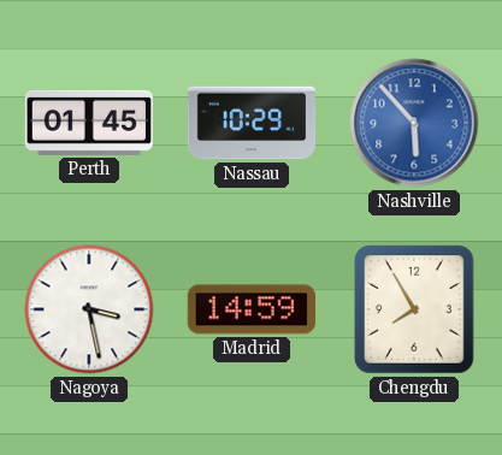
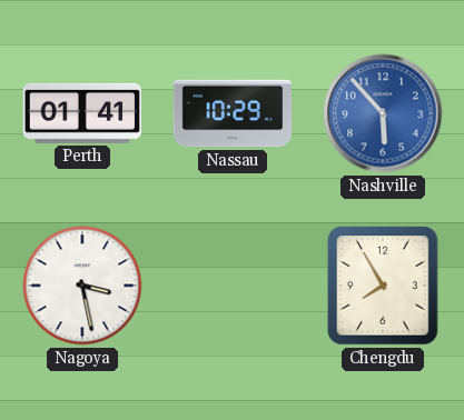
Perth: 01:45 -> 01:41
Madrid: 14:59 -> none
